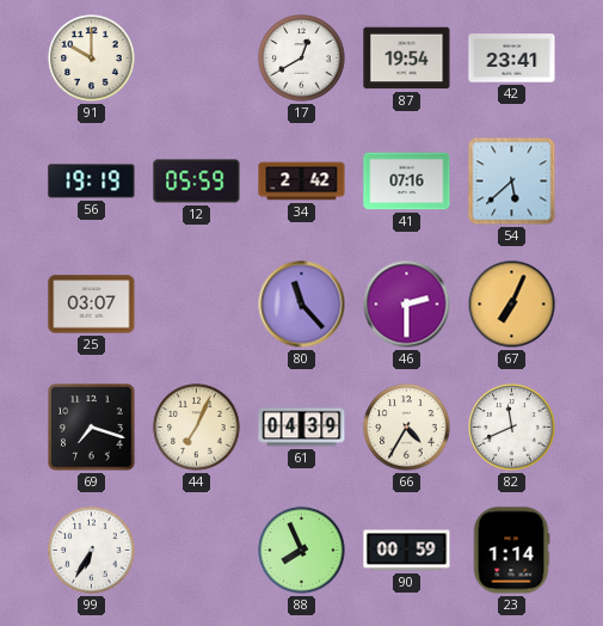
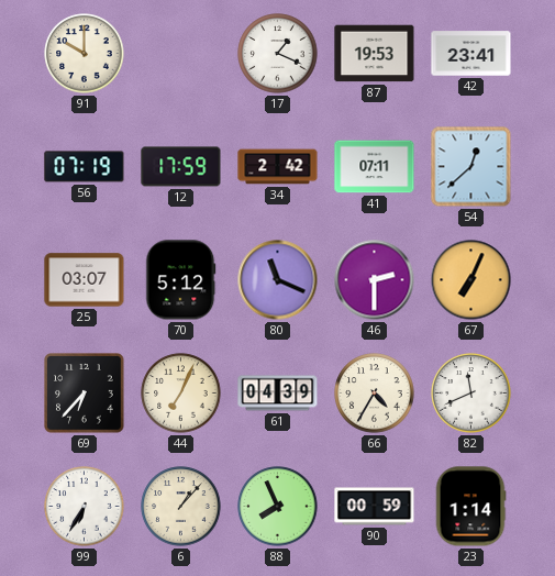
17: 12:40 -> 1:19
87: 19:54 -> 19:53
56: 19:19 -> 07:19
12: 05:59 -> 17:59
41: 07:16 -> 07:11
54: 5:38 -> 12:38
70: none -> 5:12
80: 11:23 -> 11:19
69: 7:18 -> 6:37
6: none -> 1:07
